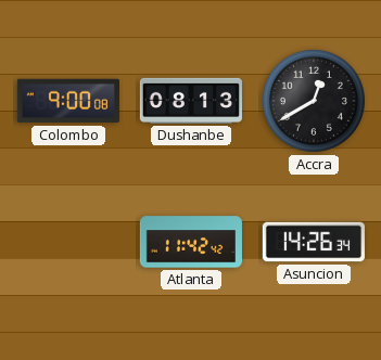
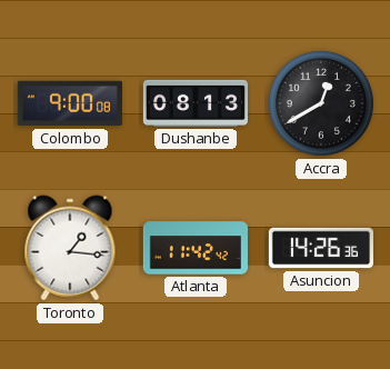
Toronto: none -> 1:16
Asuncion: 14:26:34 -> 14:26:36
